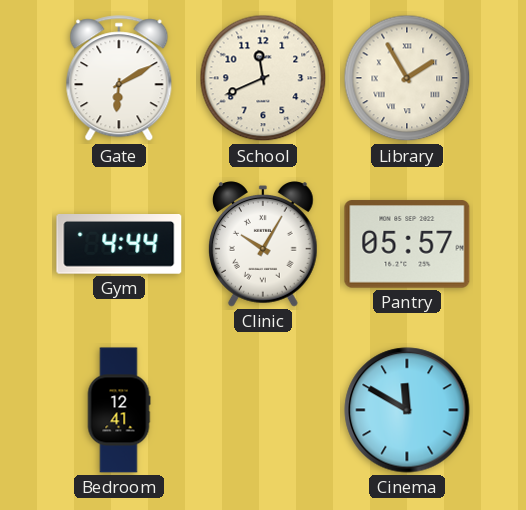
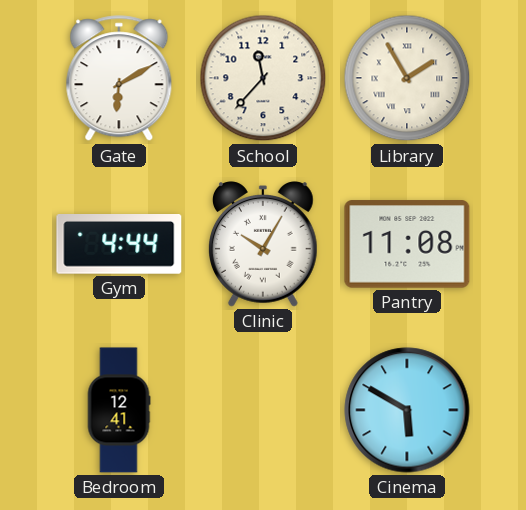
School: 11:41 -> 11:37
Pantry: 05:57 -> 11:08
Cinema: 11:50 -> 5:50
